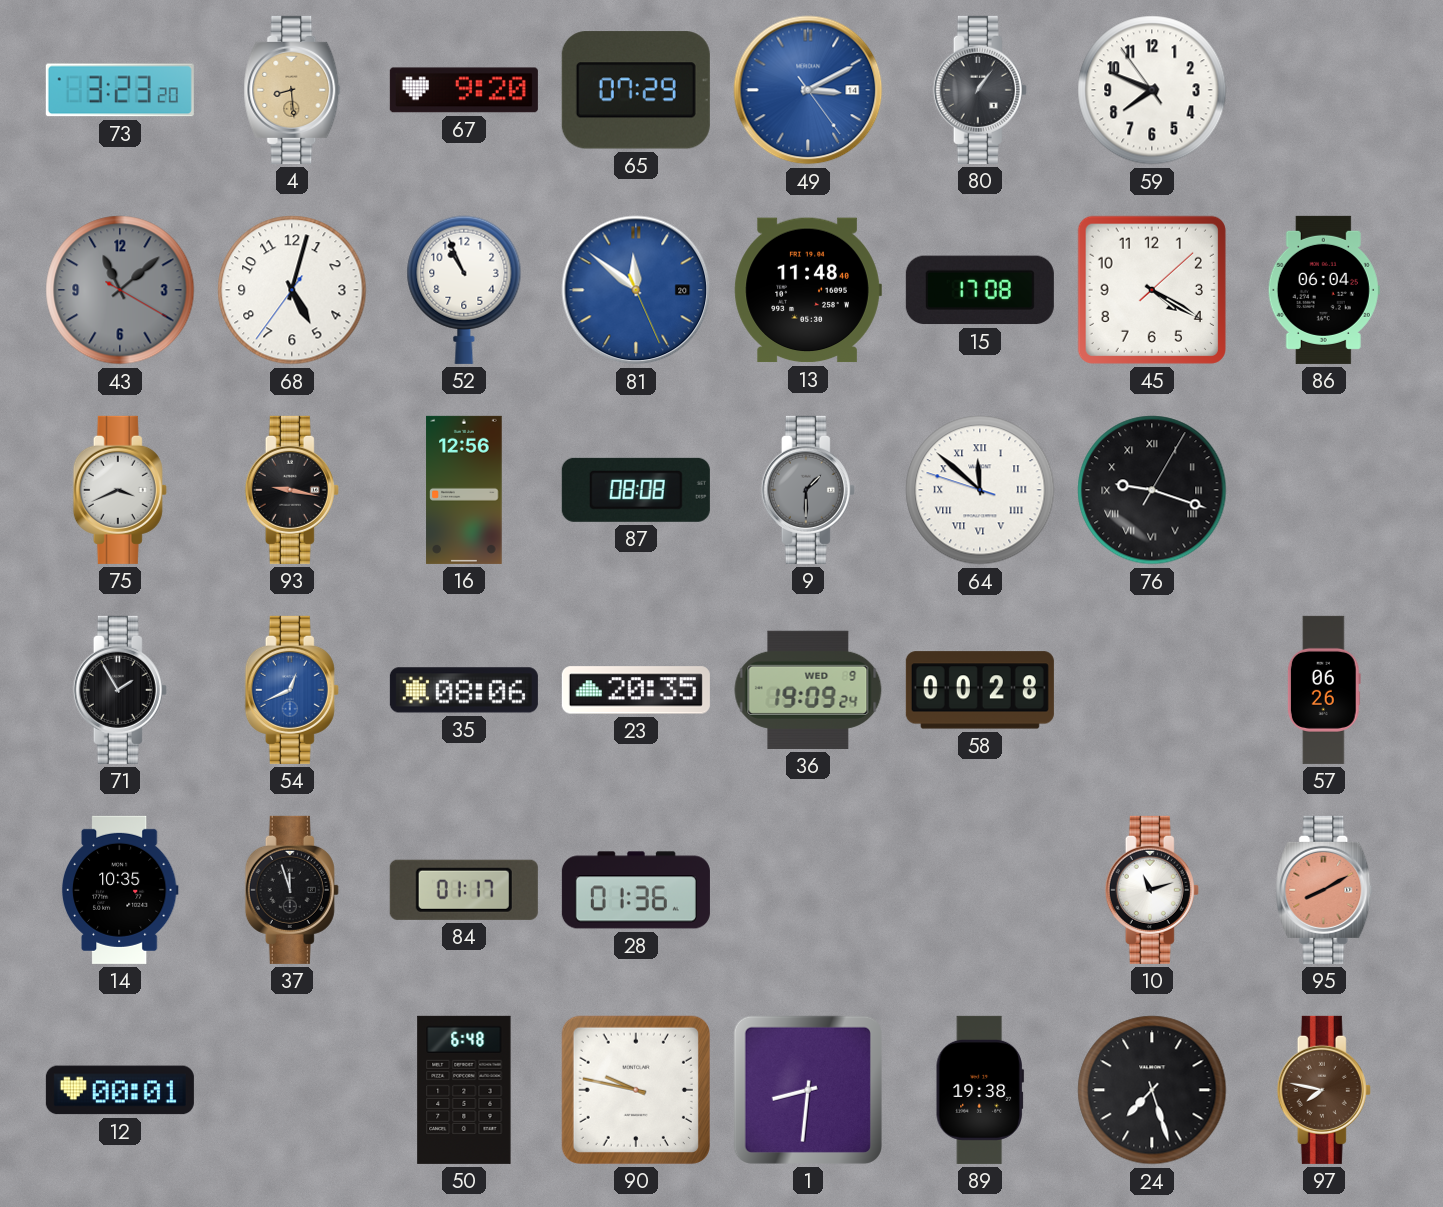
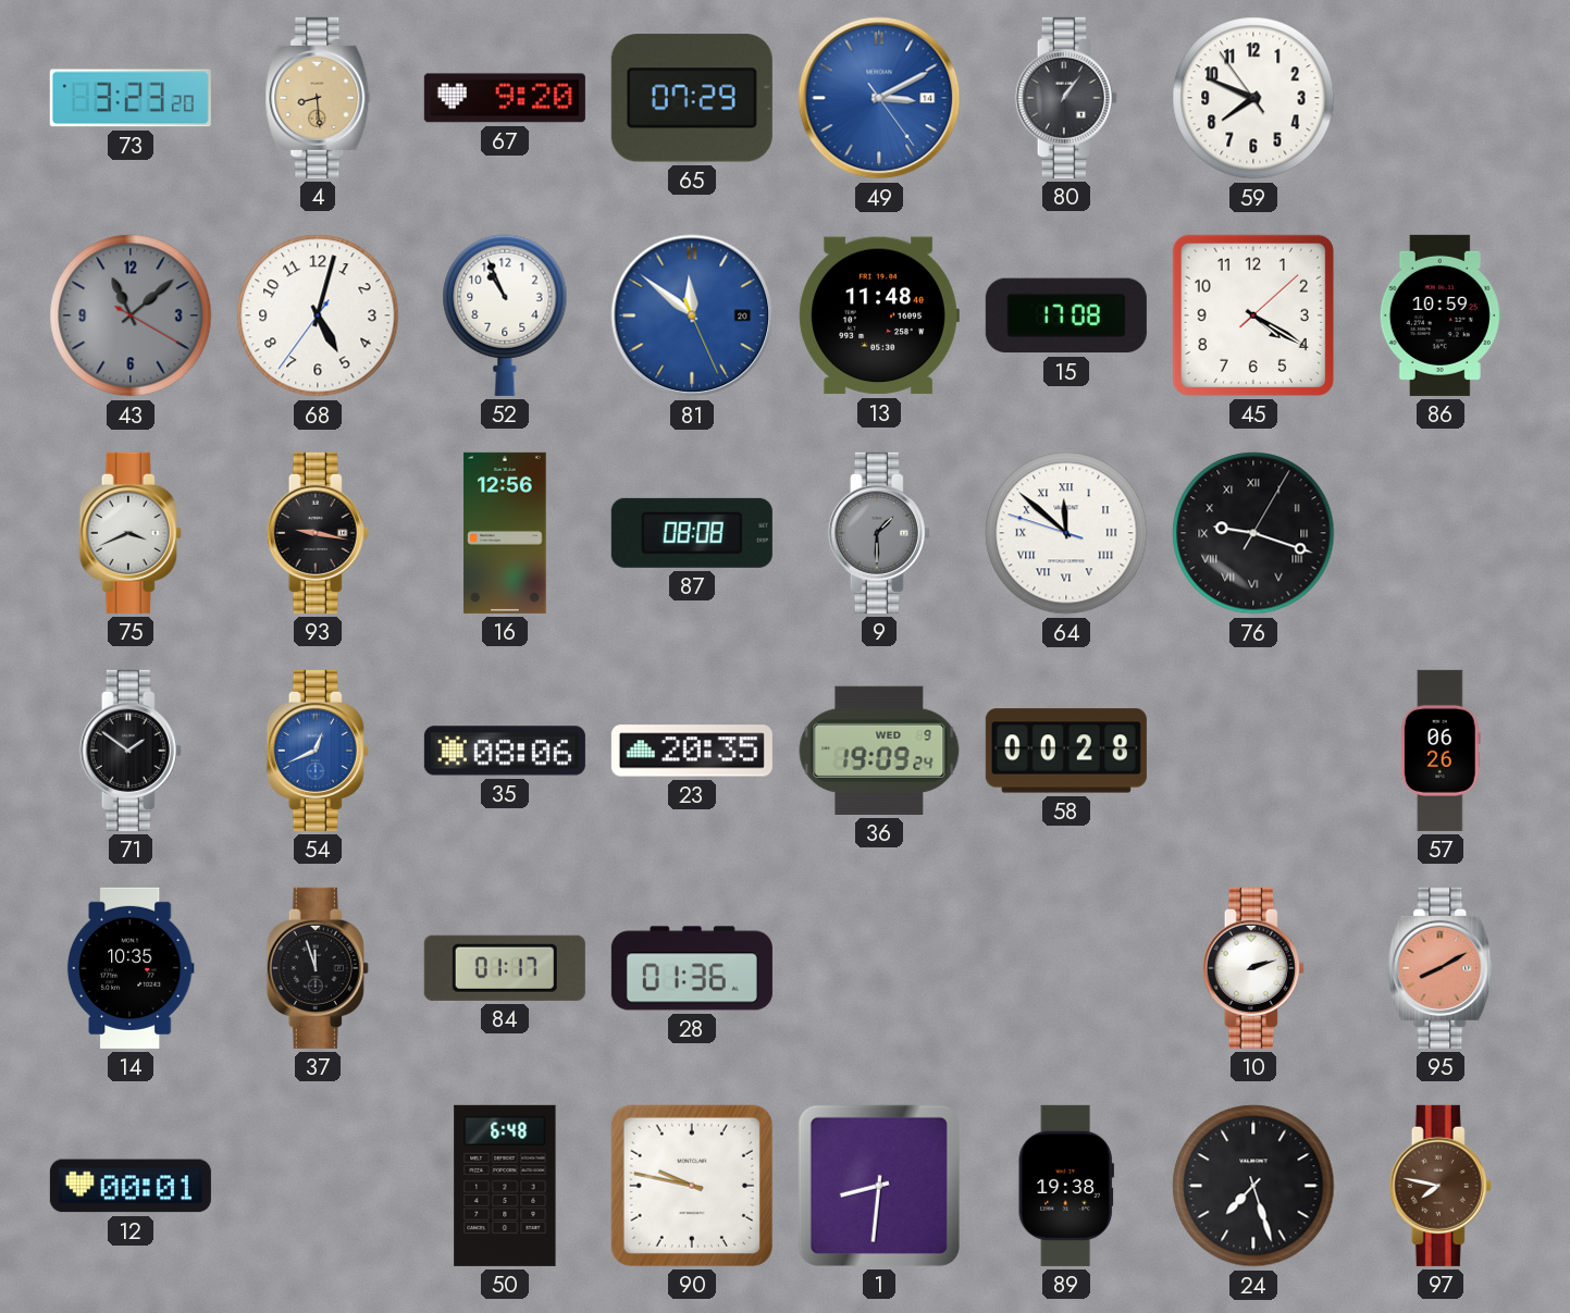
86: 06:04 -> 10:59
71: 1:55 -> 1:51
10: 11:12 -> 2:12
